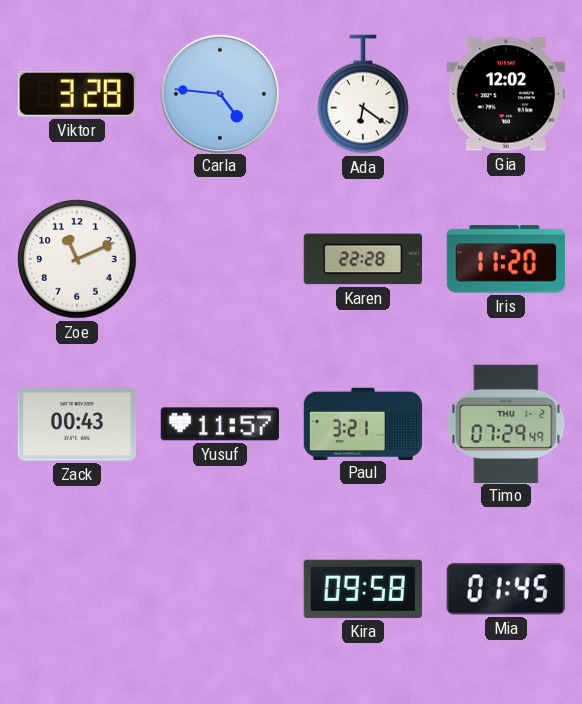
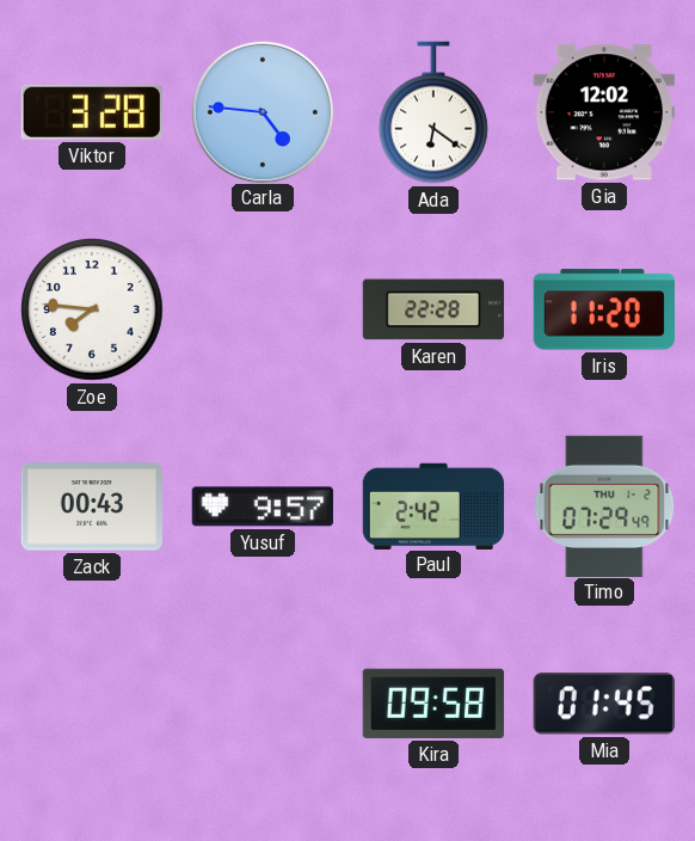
Zoe: 11:11 -> 7:46
Yusuf: 11:57 -> 9:57
Paul: 3:21 -> 2:42
